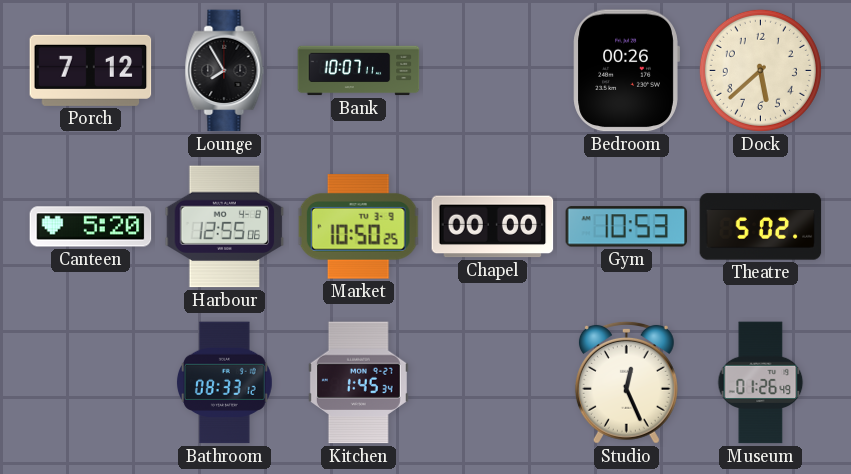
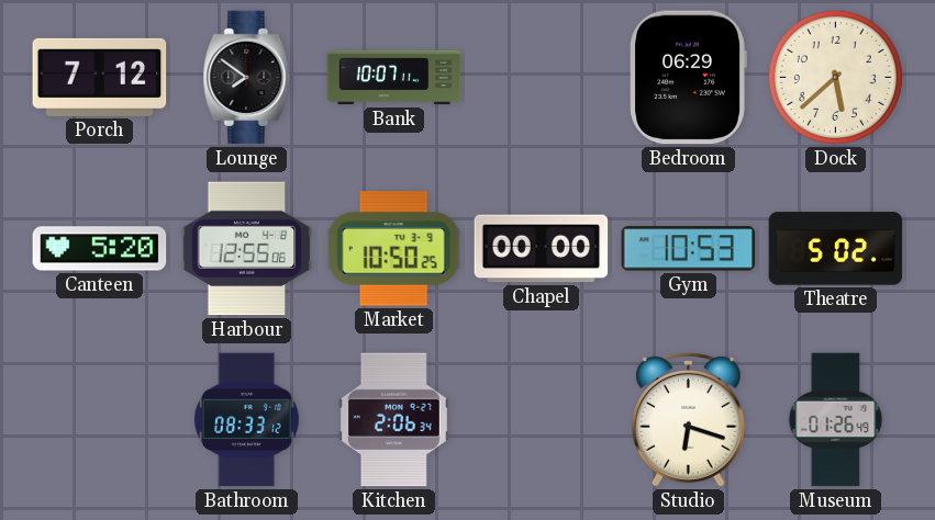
Lounge: 7:55 -> 7:51
Bedroom: 00:26 -> 06:29
Kitchen: 1:45 -> 2:06
Studio: 12:26 -> 6:18
